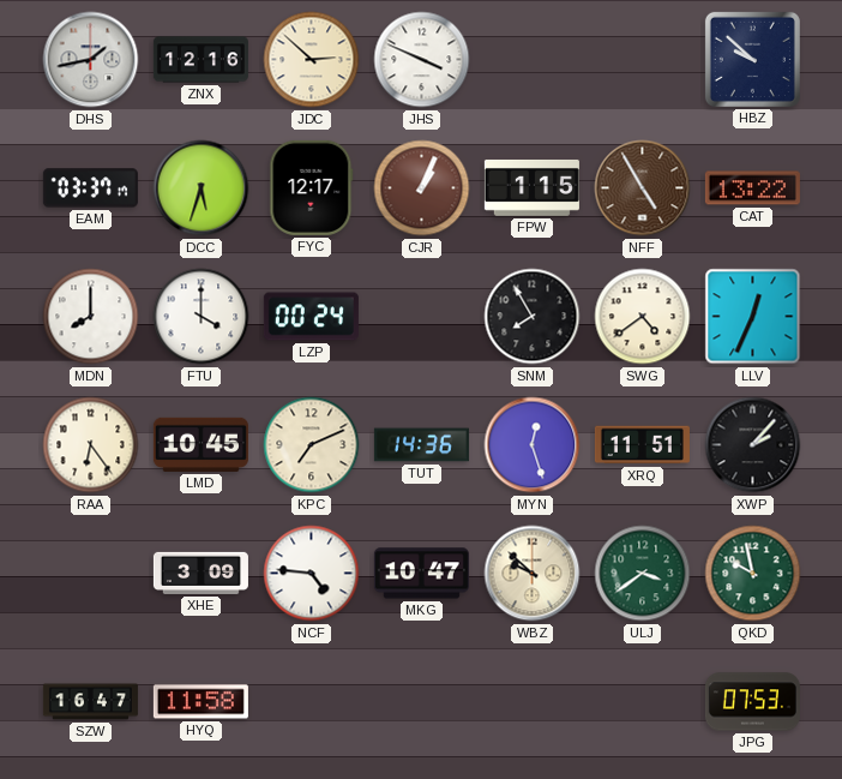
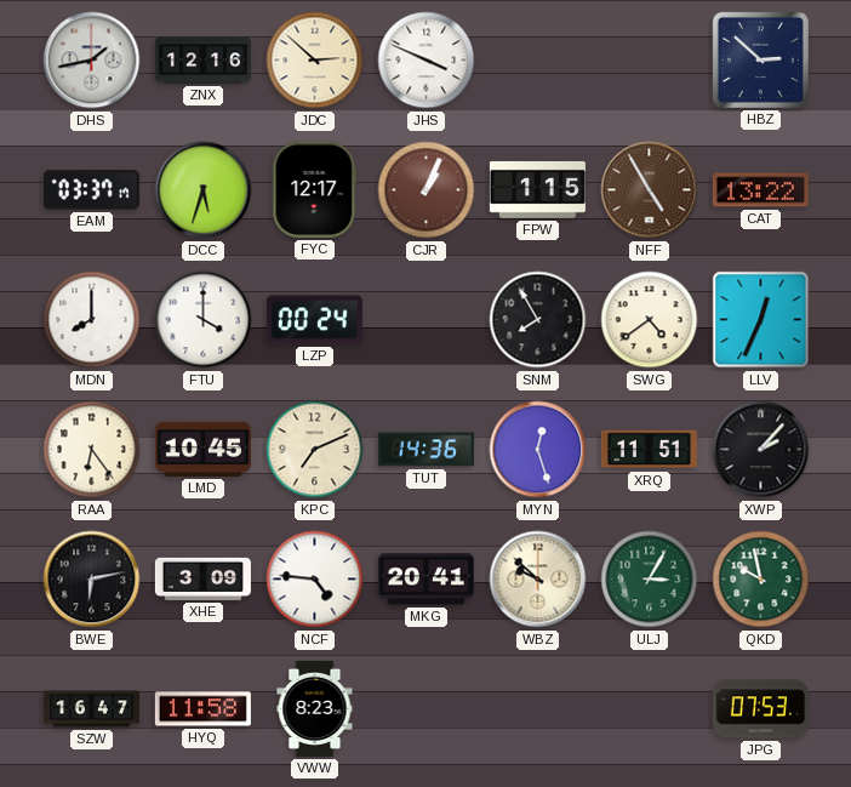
HBZ: 9:52 -> 2:52
BWE: none -> 6:13
MKG: 10:47 -> 20:41
ULJ: 3:39 -> 3:05
VWW: none -> 8:23
